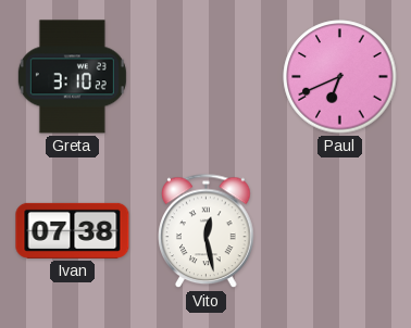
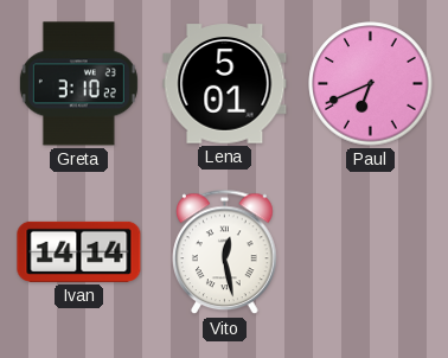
Lena: none -> 5:01
Ivan: 07:38 -> 14:14
